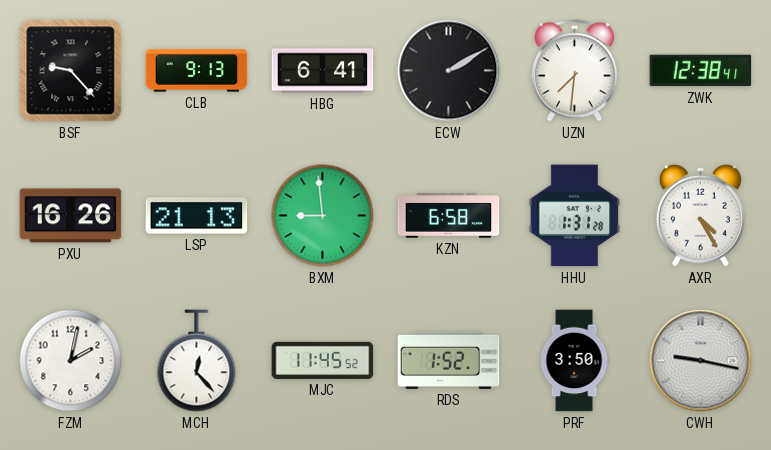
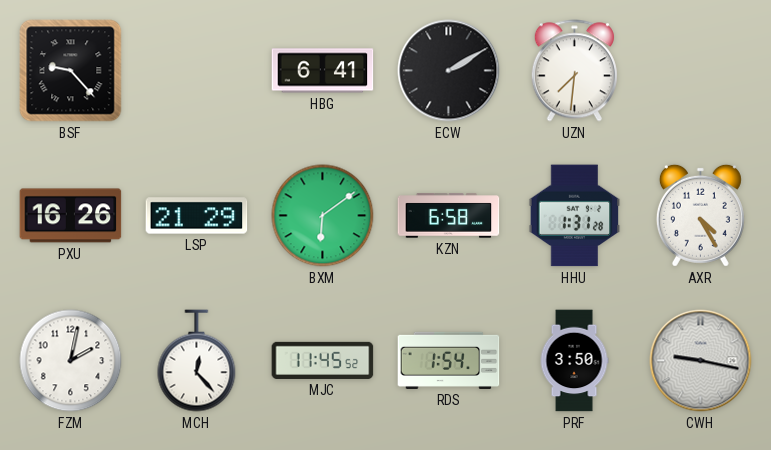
CLB: 9:13 -> none
ZWK: 12:38 -> none
LSP: 21:13 -> 21:29
BXM: 8:59 -> 6:09
RDS: 1:52 -> 1:54
